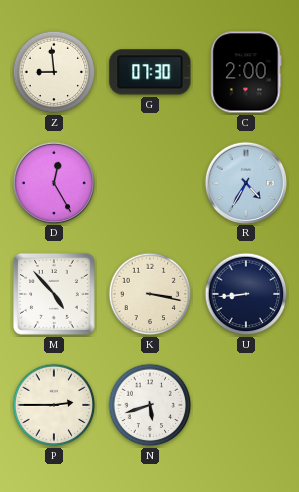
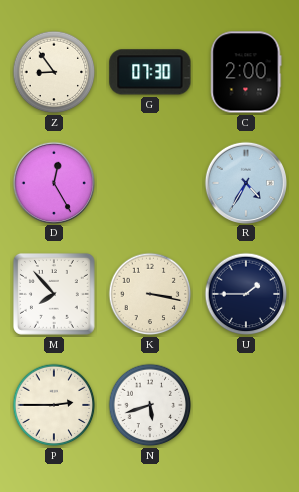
Z: 8:59 -> 8:54
M: 4:53 -> 7:53
U: 8:44 -> 1:45
